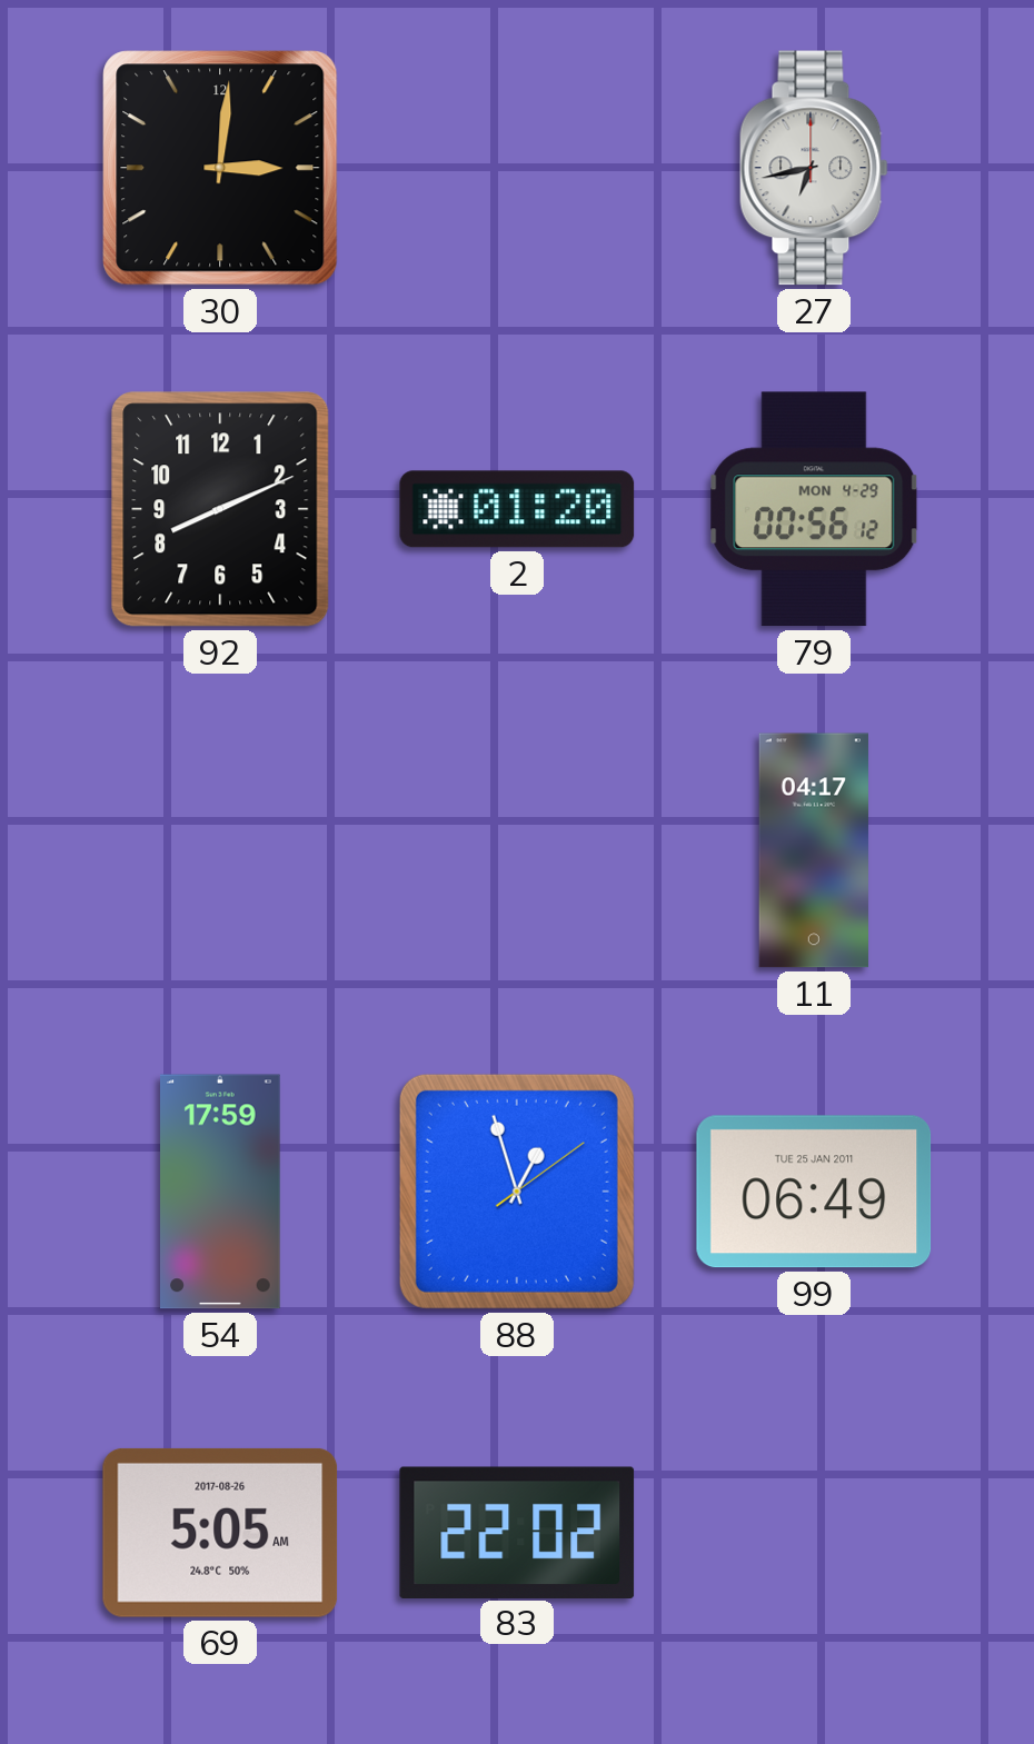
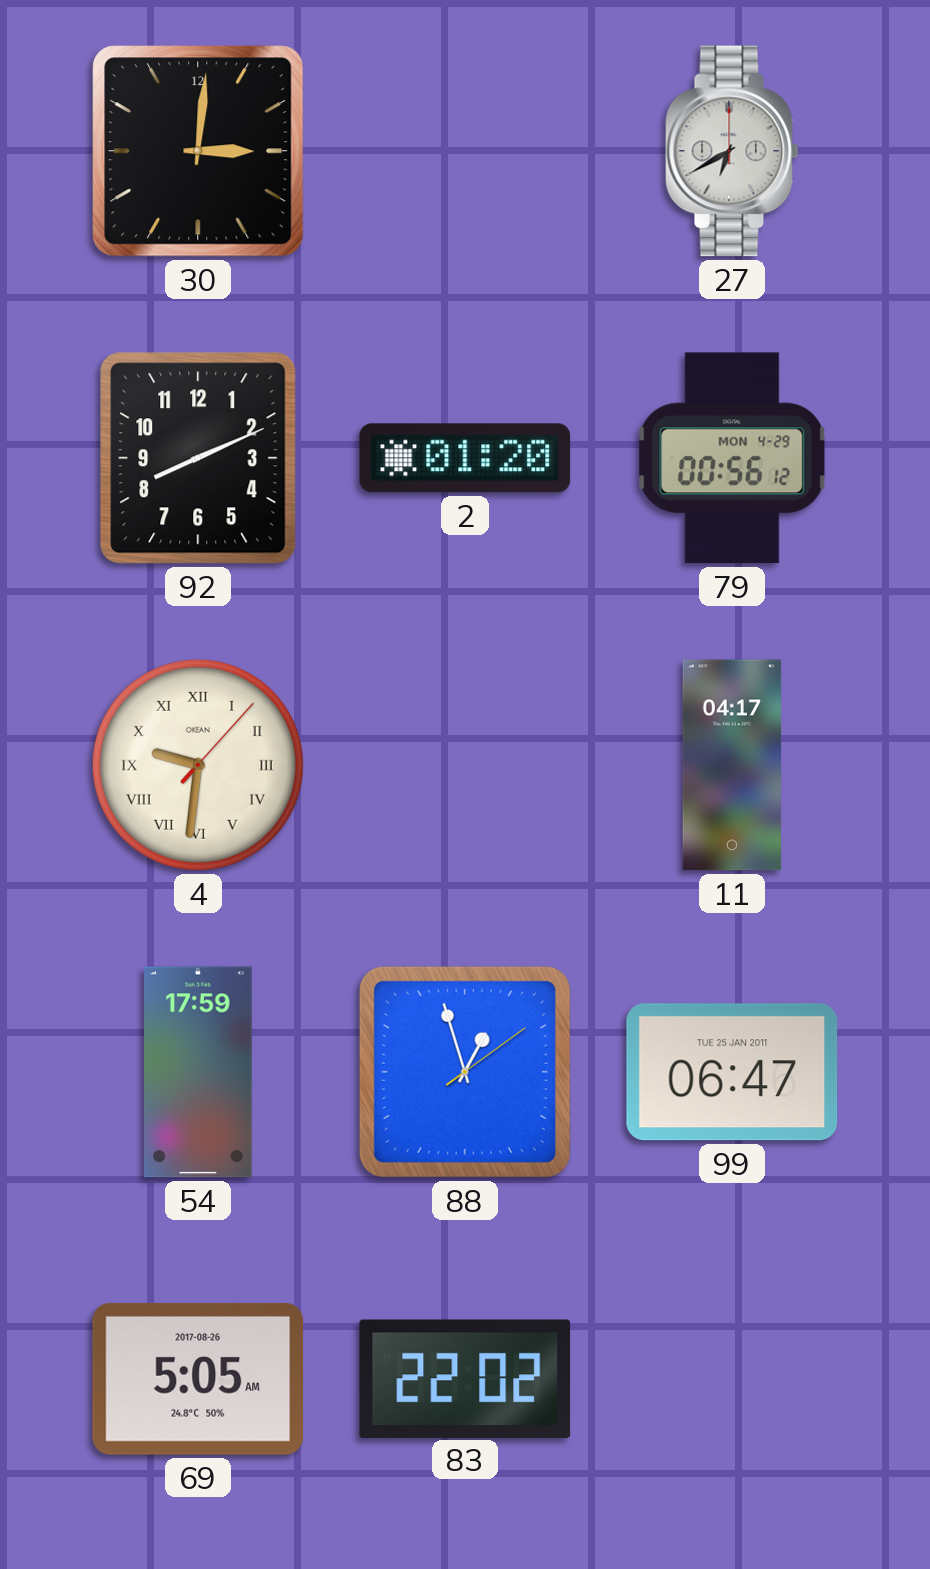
27: 6:43 -> 6:40
4: none -> 9:31
99: 06:49 -> 06:47
